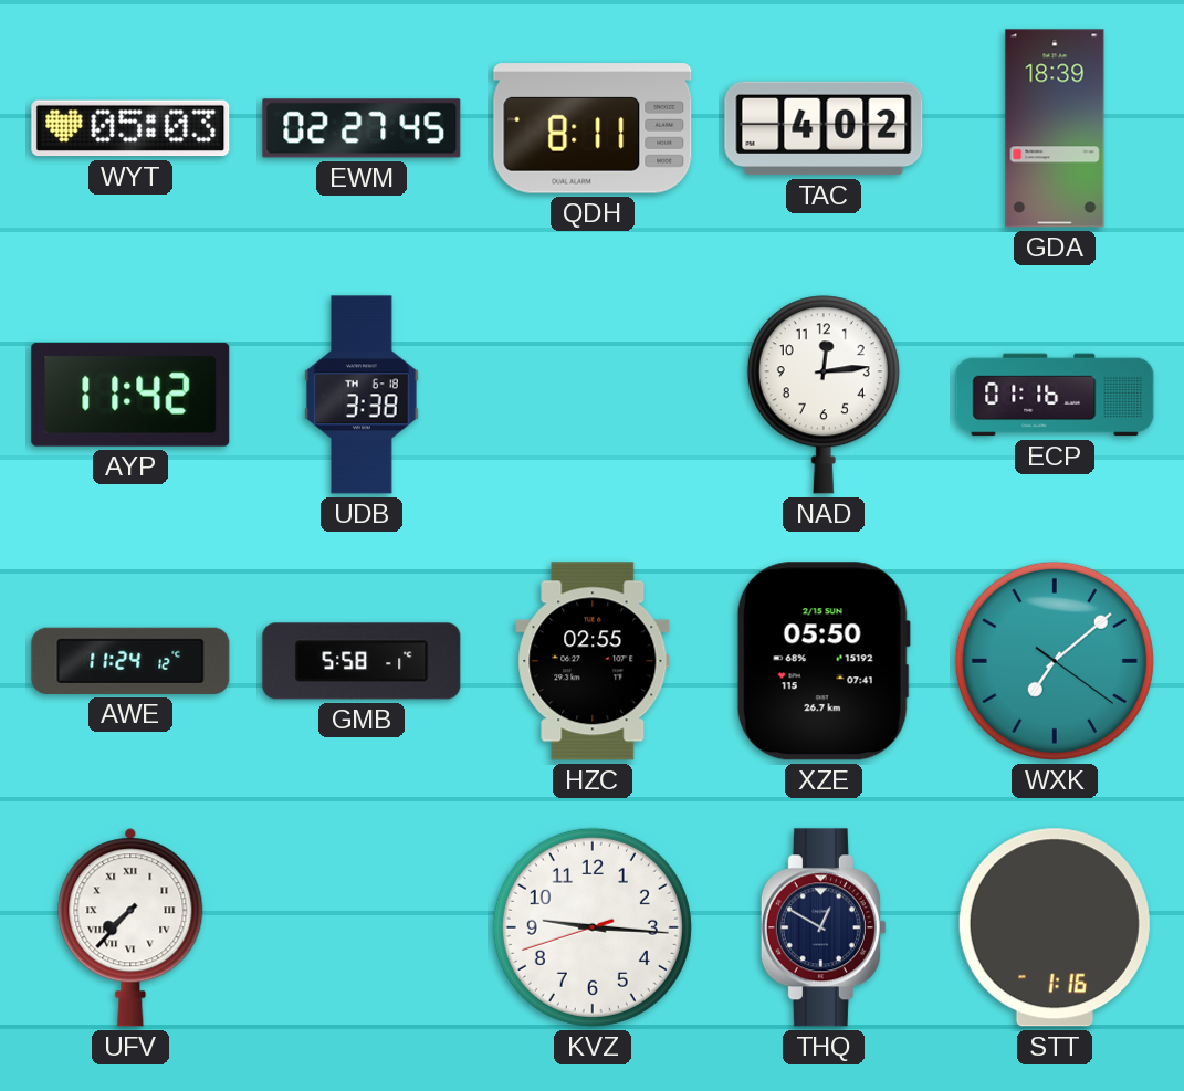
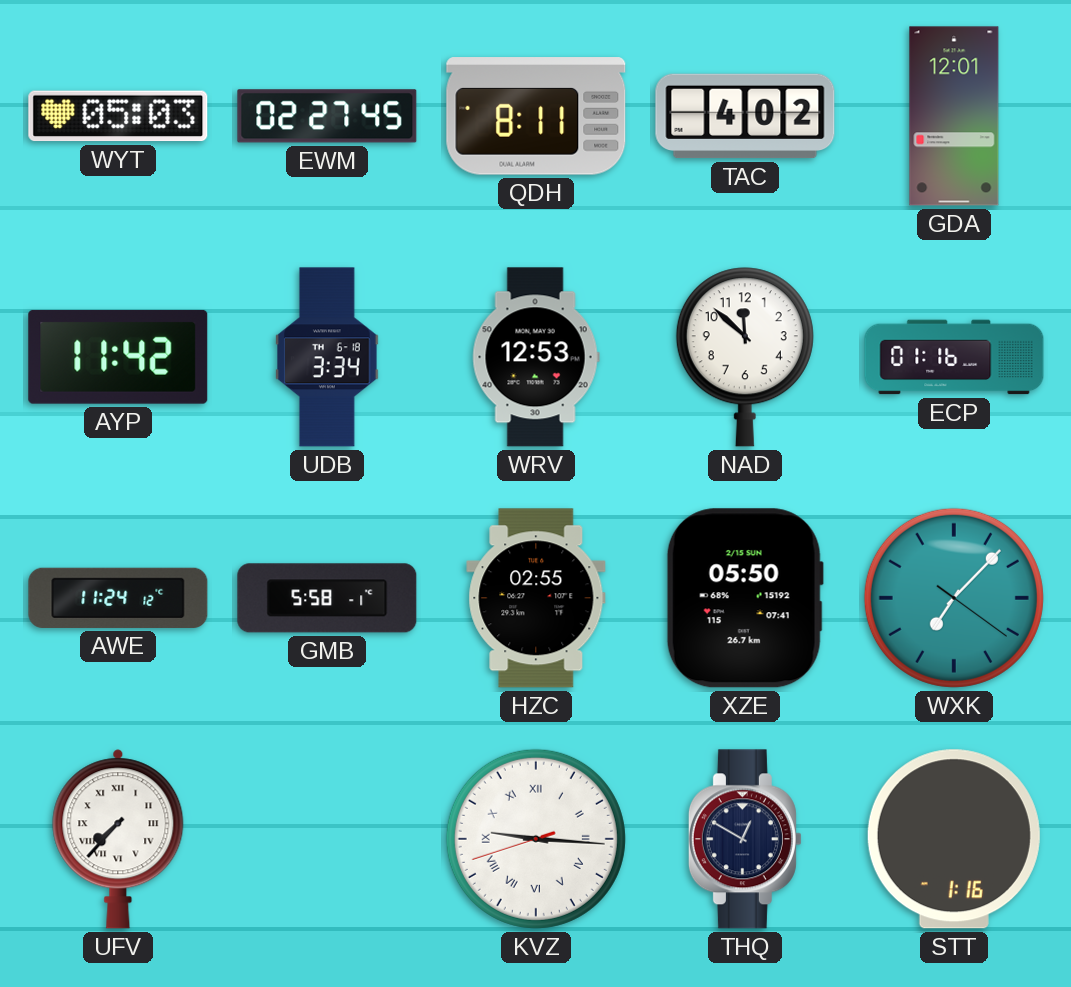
GDA: 18:39 -> 12:01
UDB: 3:38 -> 3:34
WRV: none -> 12:53
NAD: 12:14 -> 11:52
WXK: 7:08 -> 7:07
KVZ numerals: Arabic -> Roman
